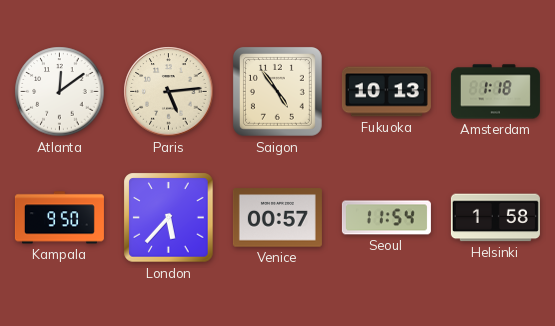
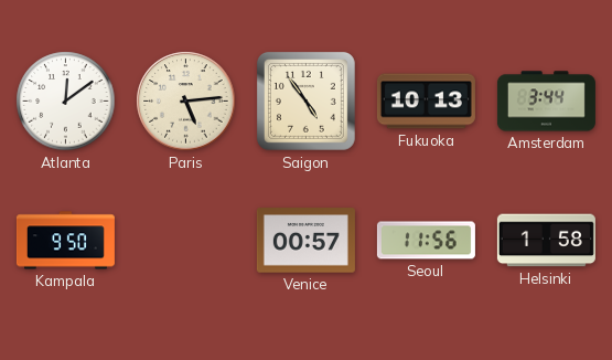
Amsterdam: 1:18 -> 3:44
London: 5:37 -> none
Seoul: 11:54 -> 11:56
